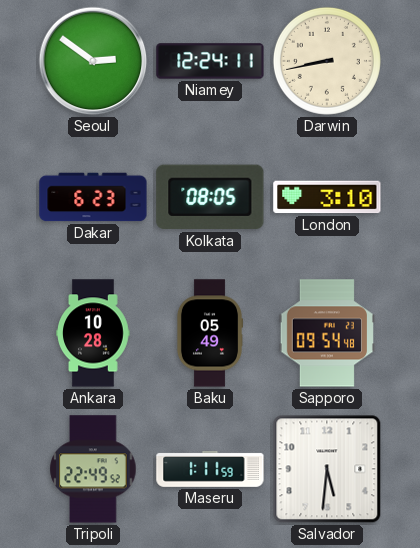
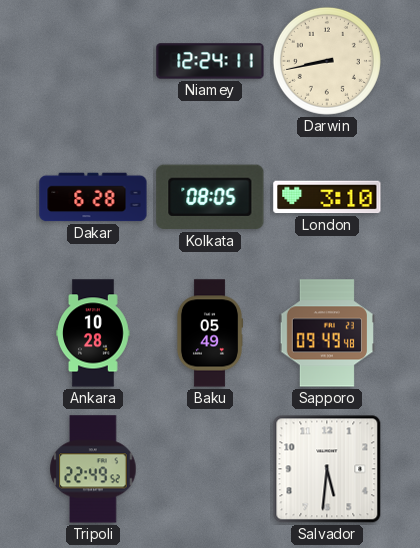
Seoul: 2:51 -> none
Dakar: 6:23 -> 6:28
Sapporo: 09:54 -> 09:49
Maseru: 1:11 -> none
